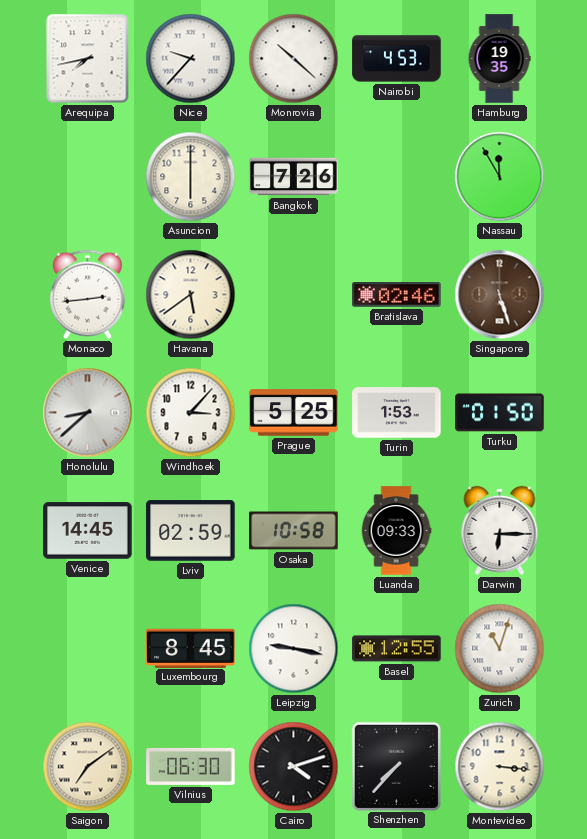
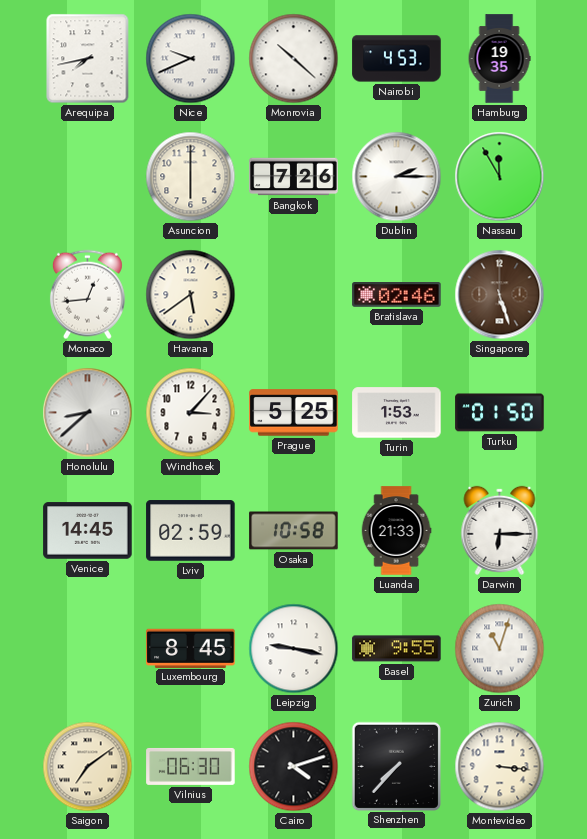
Nice: 9:37 -> 9:41
Dublin: none -> 2:15
Monaco: 2:44 -> 12:44
Luanda: 09:33 -> 21:33
Basel: 12:55 -> 9:55
